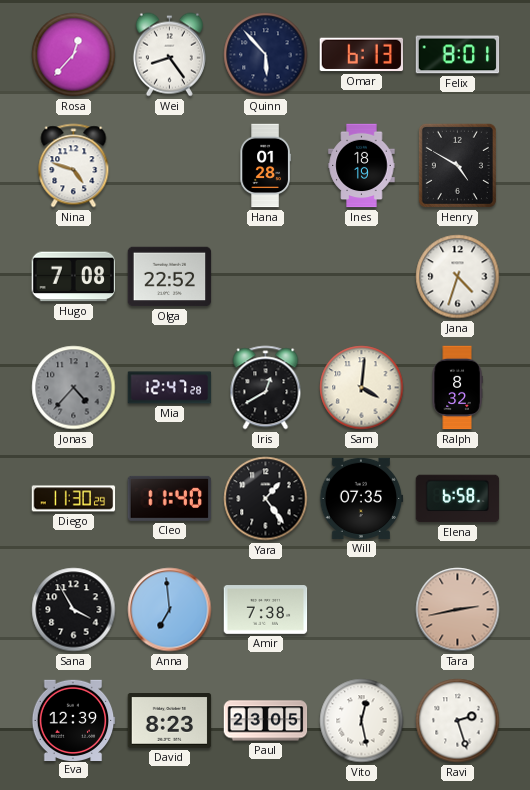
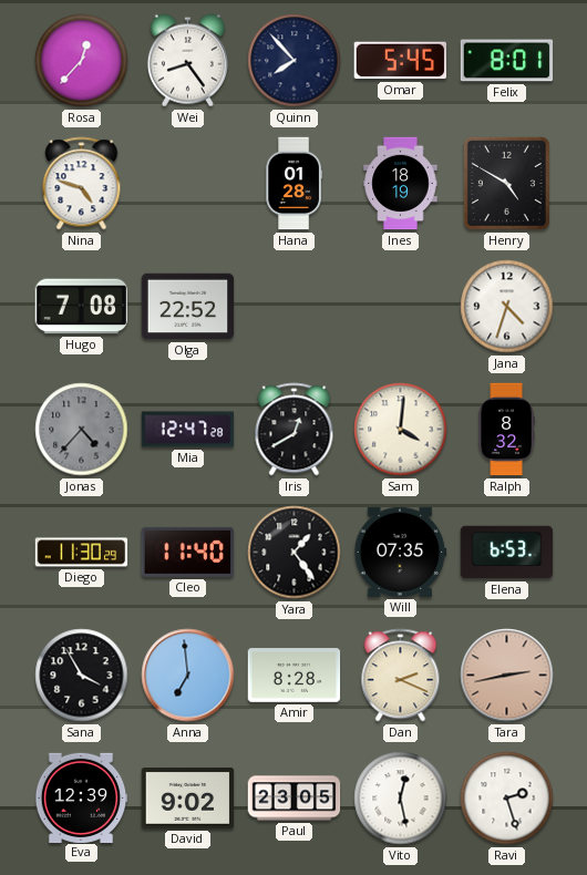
Quinn: 5:53 -> 7:53
Omar: 6:13 -> 5:45
Elena: 6:58 -> 6:53
Amir: 7:38 -> 8:28
Dan: none -> 2:19
David: 8:23 -> 9:02
